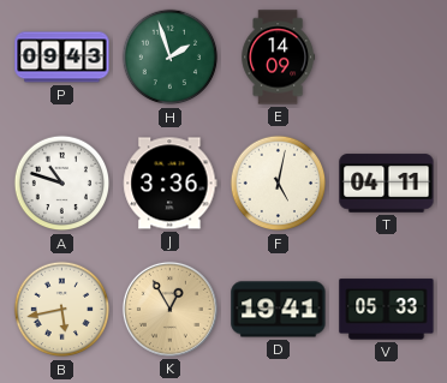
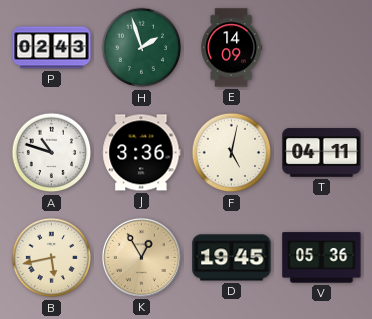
P: 09:43 -> 02:43
D: 19:41 -> 19:45
V: 05:33 -> 05:36
